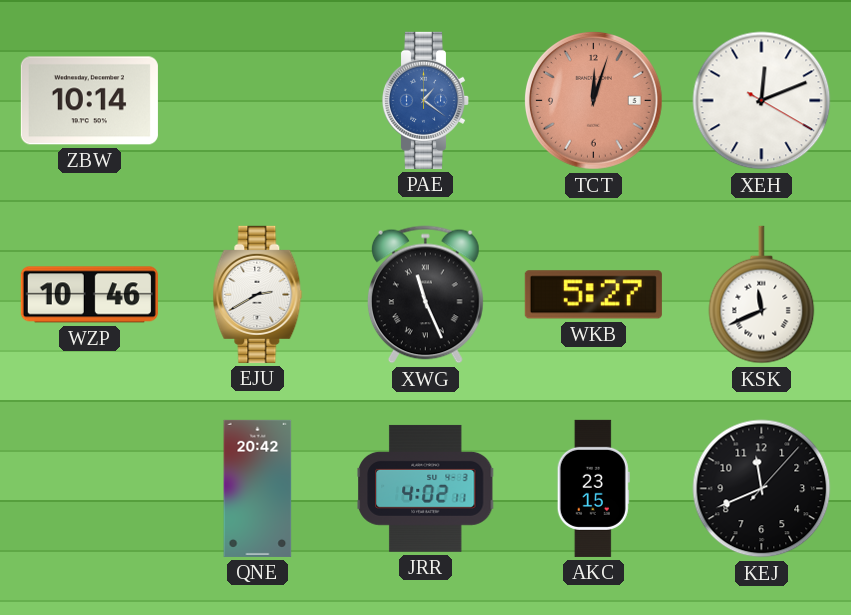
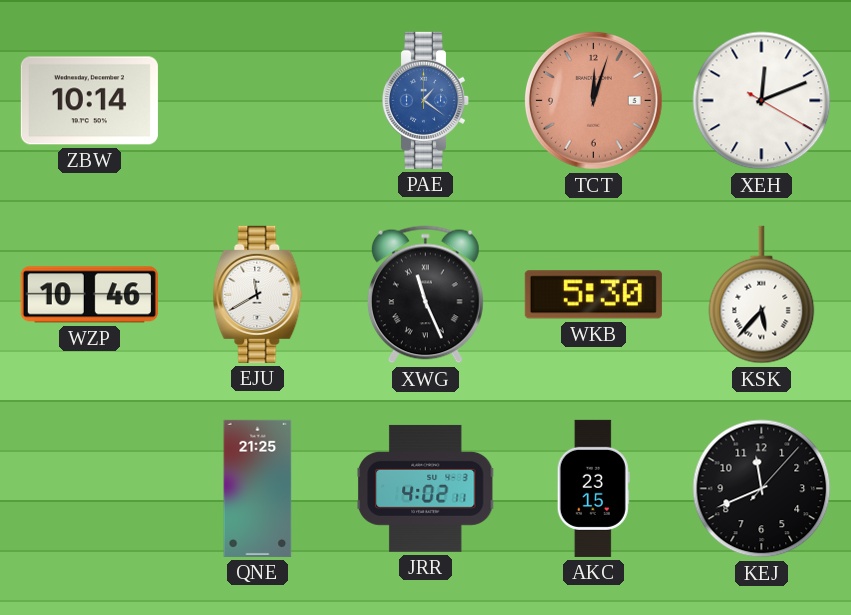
EJU: 2:40 -> 11:40
WKB: 5:27 -> 5:30
KSK: 11:41 -> 5:37
QNE: 20:42 -> 21:25
